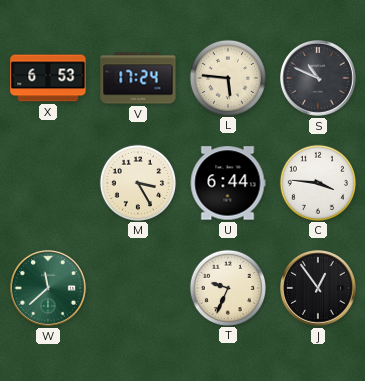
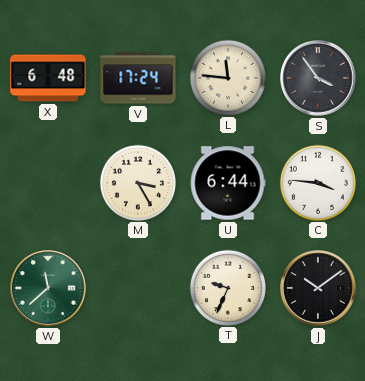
X: 6:53 -> 6:48
L: 5:46 -> 11:46
S: 10:49 -> 3:54
J: 12:54 -> 10:09
